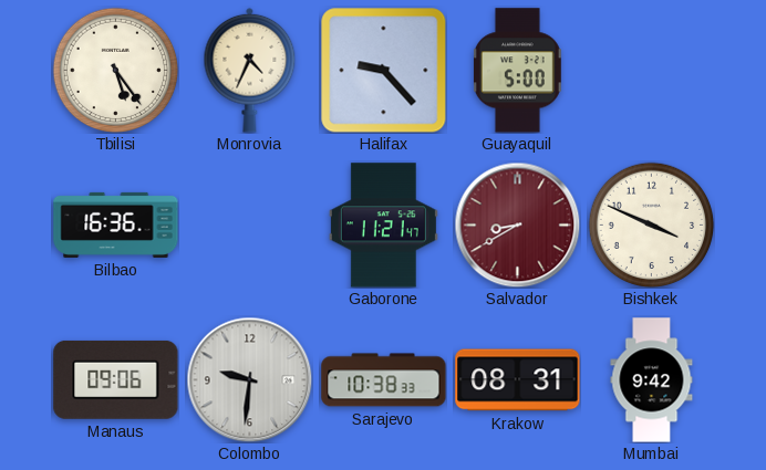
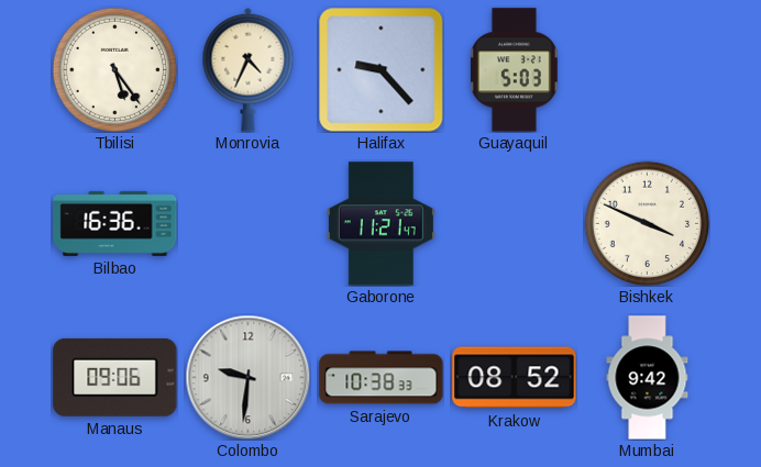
Guayaquil: 5:00 -> 5:03
Salvador: 8:40 -> none
Krakow: 08:31 -> 08:52
